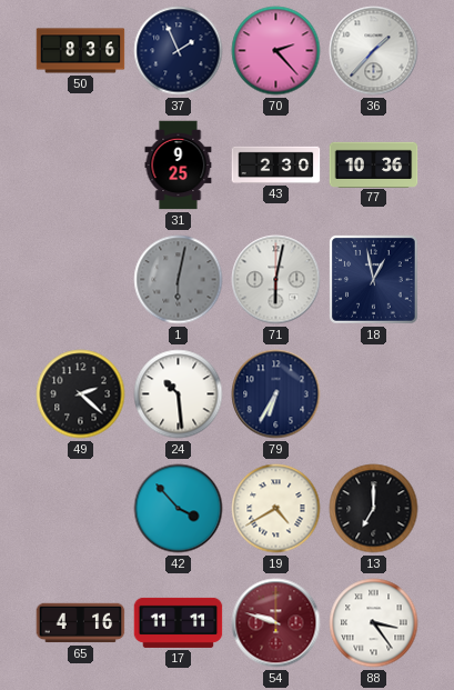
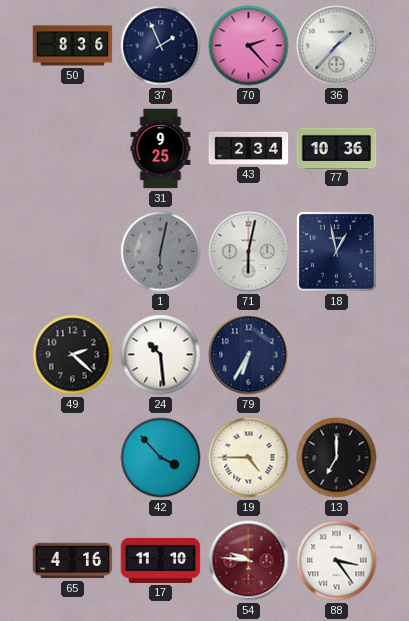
43: 2:30 -> 2:34
19: 4:40 -> 4:45
17: 11:11 -> 11:10
54: 9:48 -> 9:46
